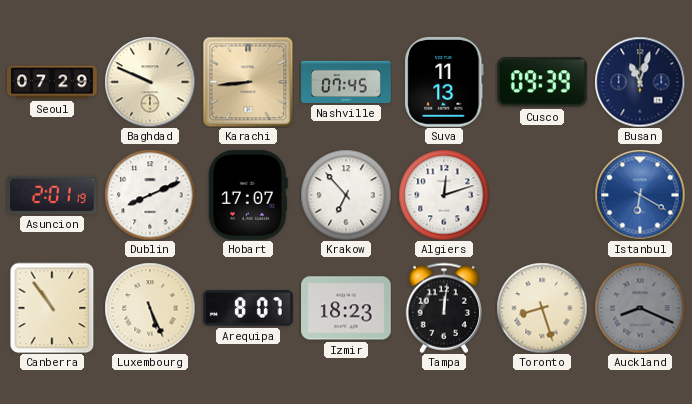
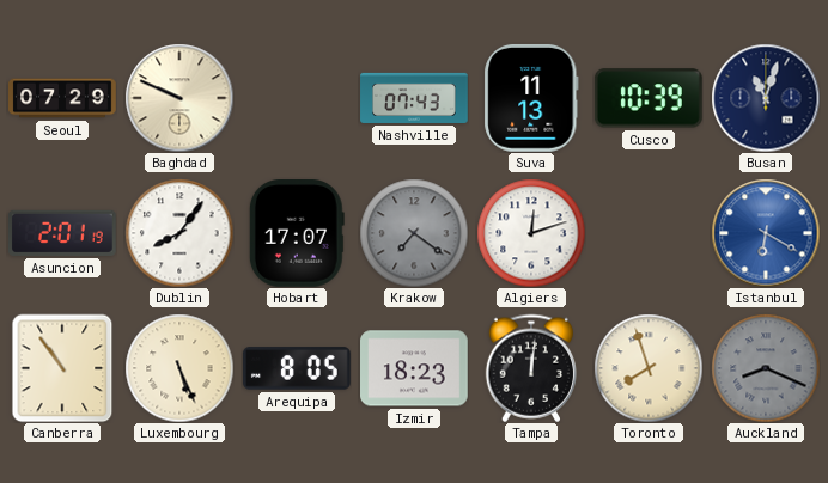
Karachi: 8:44 -> none
Nashville: 07:45 -> 07:43
Cusco: 09:39 -> 10:39
Dublin: 8:11 -> 8:06
Krakow: 6:53 -> 7:21
Krakow dial: white -> grey
Arequipa: 8:07 -> 8:05
Toronto: 8:27 -> 7:57
